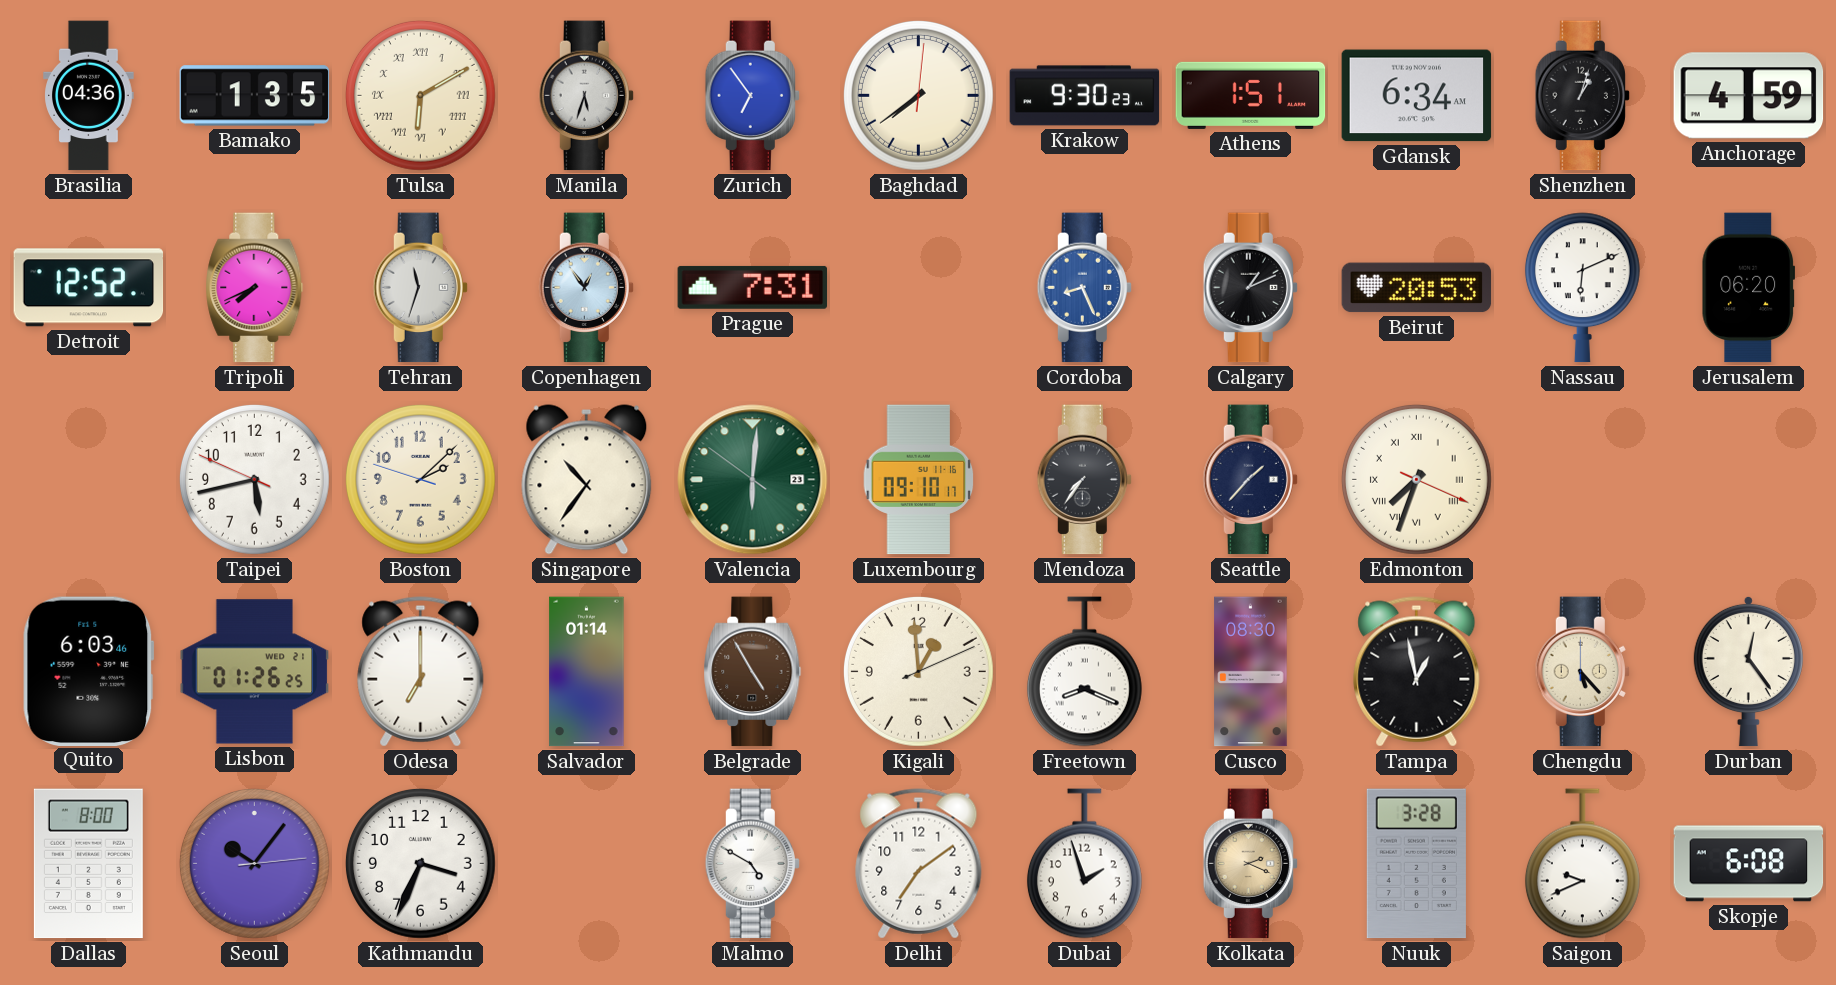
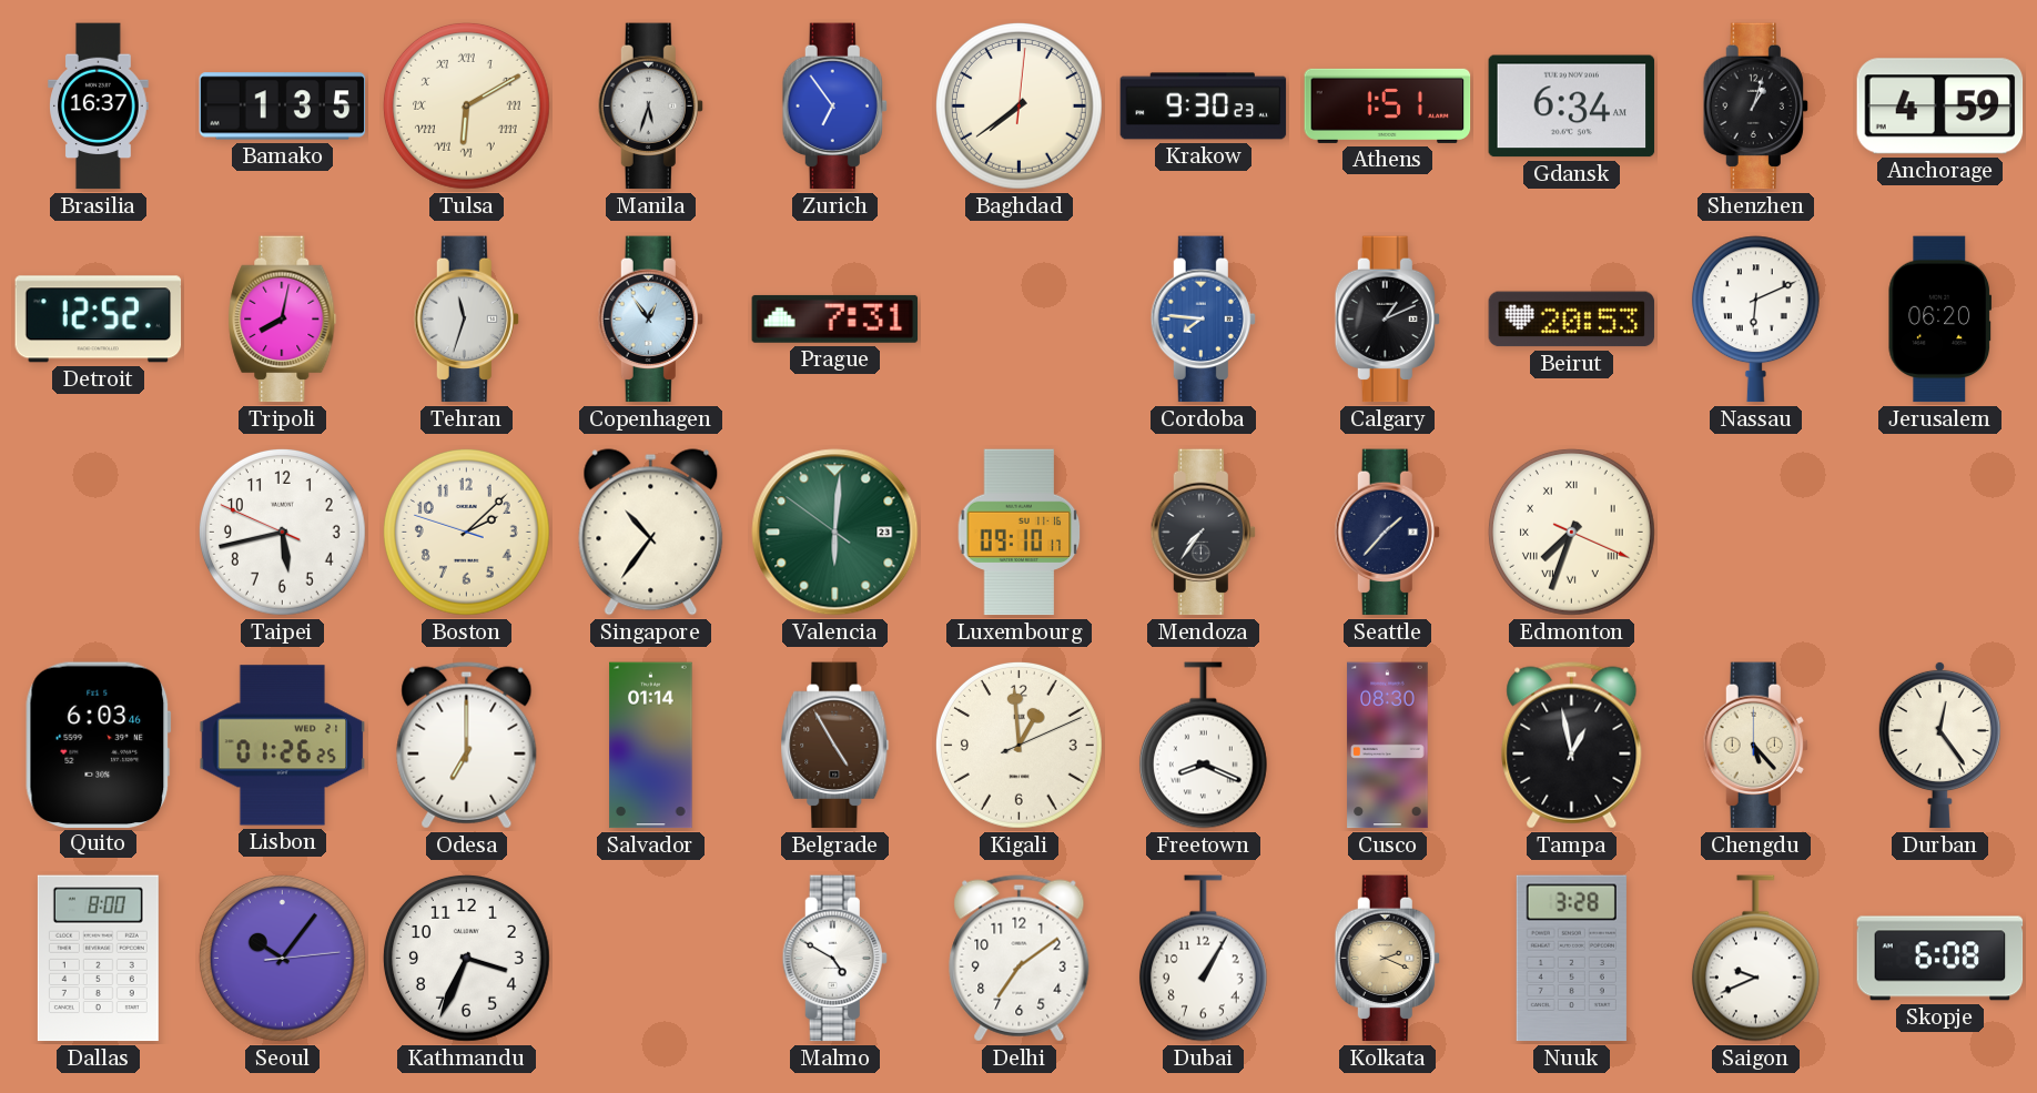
Brasilia: 04:36 -> 16:37
Tripoli: 7:41 -> 8:02
Cordoba: 8:26 -> 7:46
Dubai: 1:57 -> 1:05
